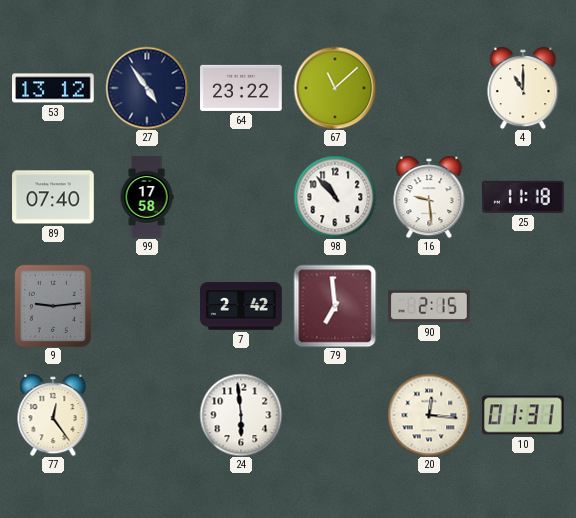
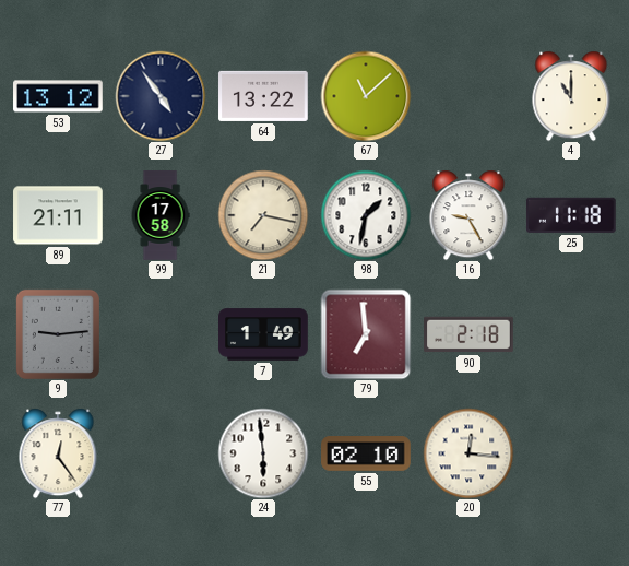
64: 23:22 -> 13:22
89: 07:40 -> 21:11
21: none -> 7:17
98: 10:53 -> 1:32
16: 9:29 -> 9:25
7: 2:42 -> 1:49
90: 2:15 -> 2:18
55: none -> 02:10
10: 01:31 -> none
